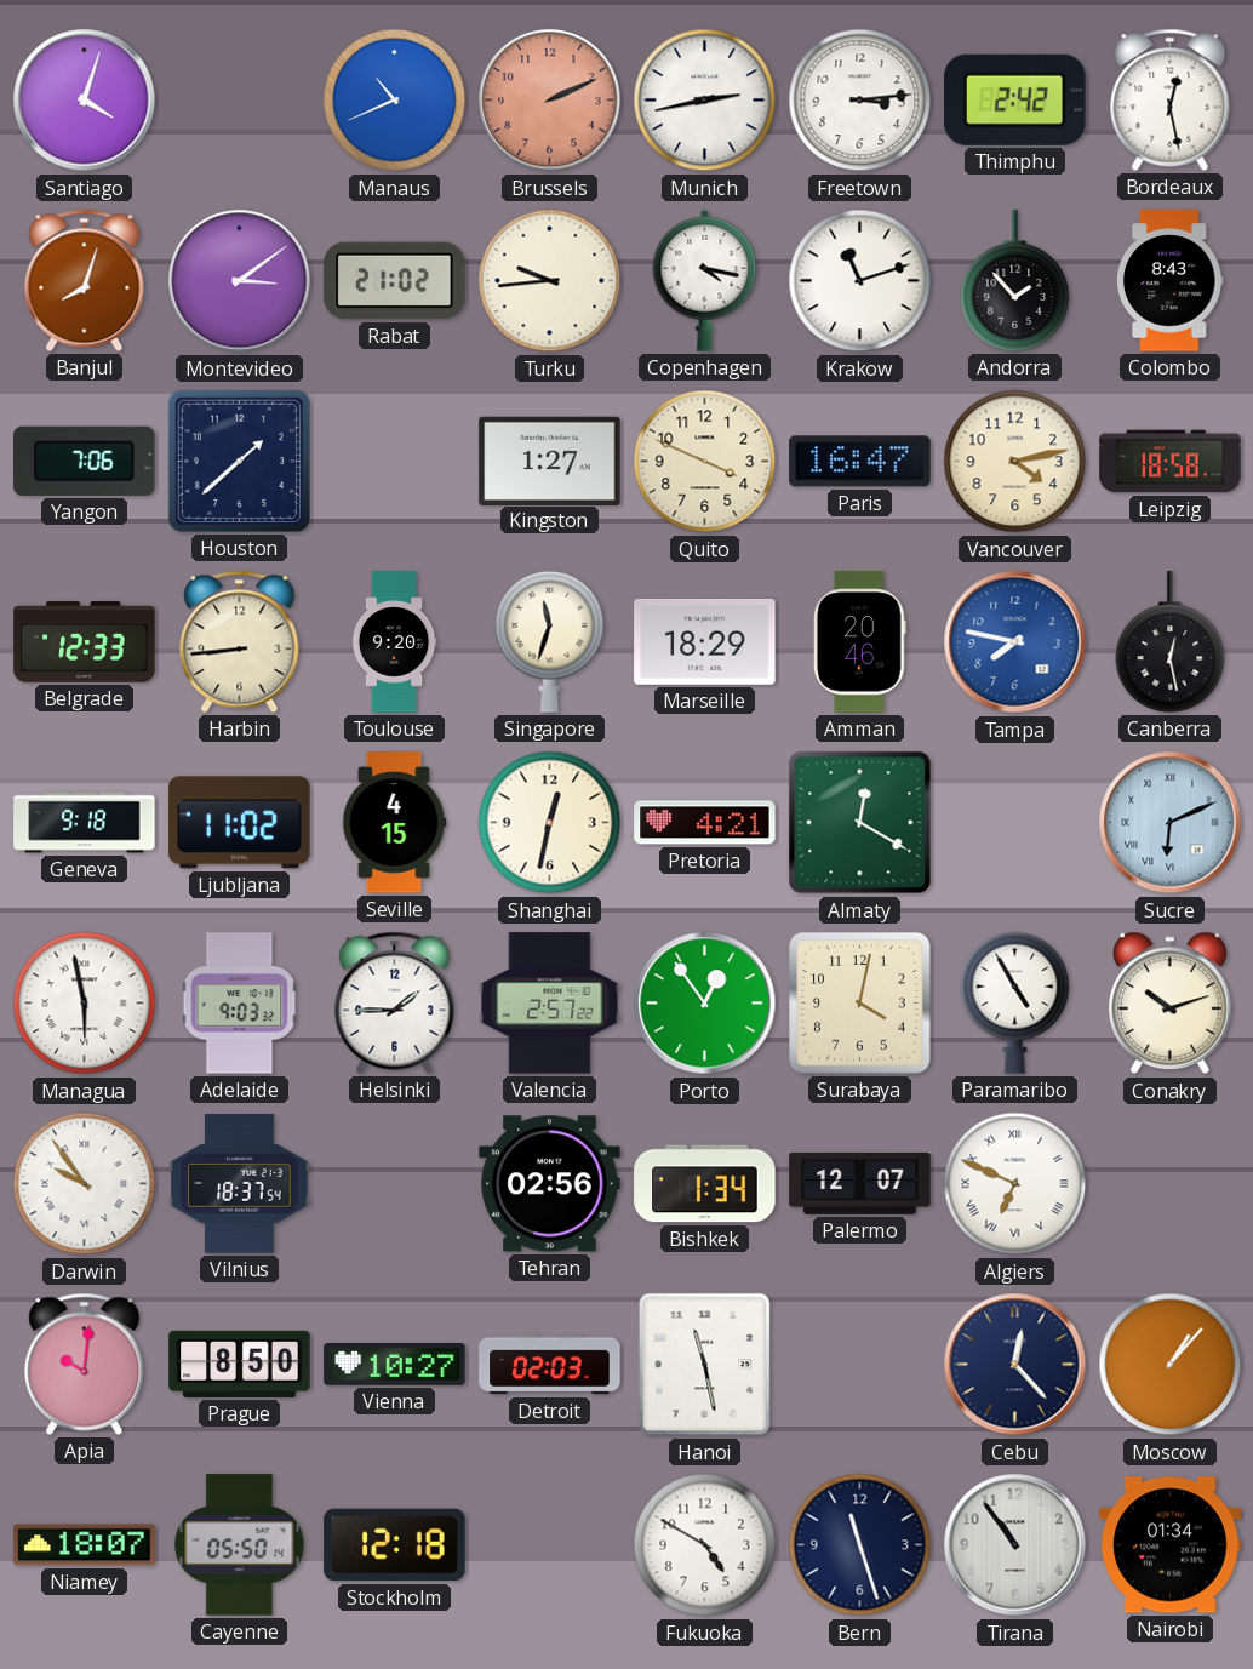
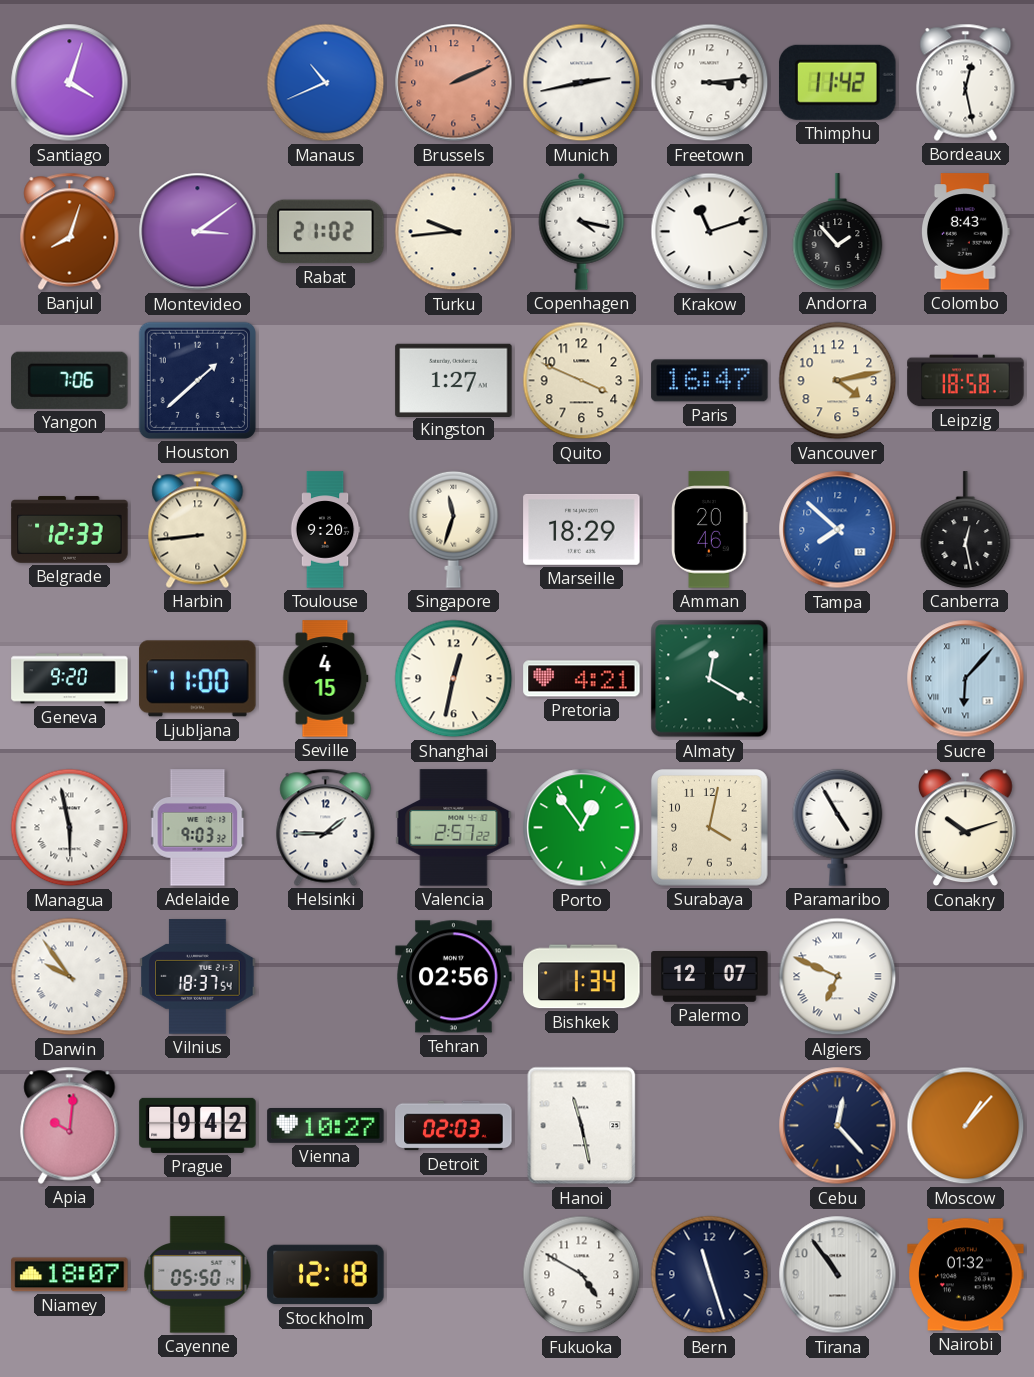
Thimphu: 2:42 -> 11:42
Tampa: 7:47 -> 7:52
Geneva: 9:18 -> 9:20
Ljubljana: 11:02 -> 11:00
Sucre: 6:11 -> 6:07
Prague: 8:50 -> 9:42
Nairobi: 01:34 -> 01:32
